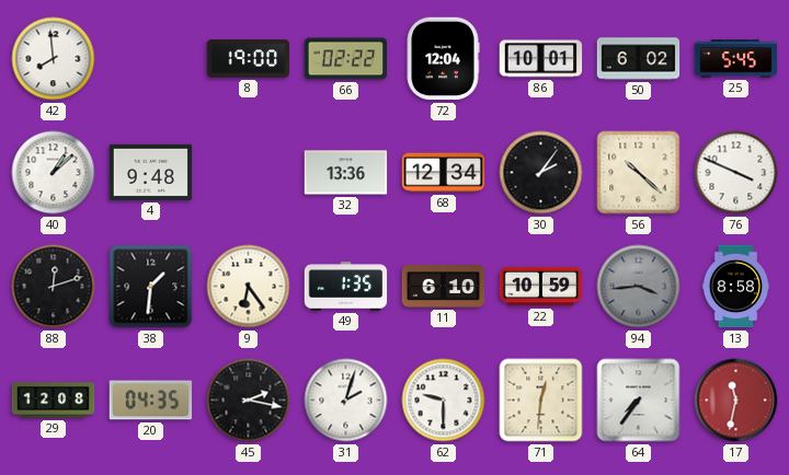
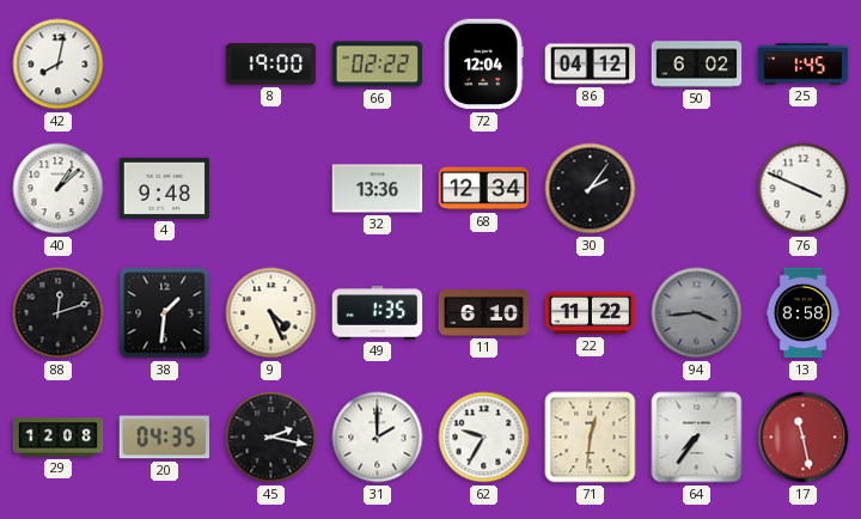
42: 7:59 -> 8:02
86: 10:01 -> 04:12
25: 5:45 -> 1:45
56: 10:22 -> none
9: 6:24 -> 4:26
22: 10:59 -> 11:22
31: 2:03 -> 2:00
62: 9:30 -> 9:35
17: 11:32 -> 11:28
